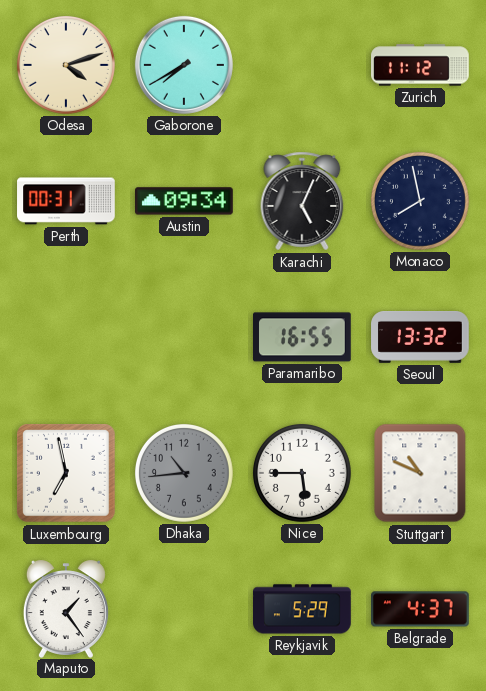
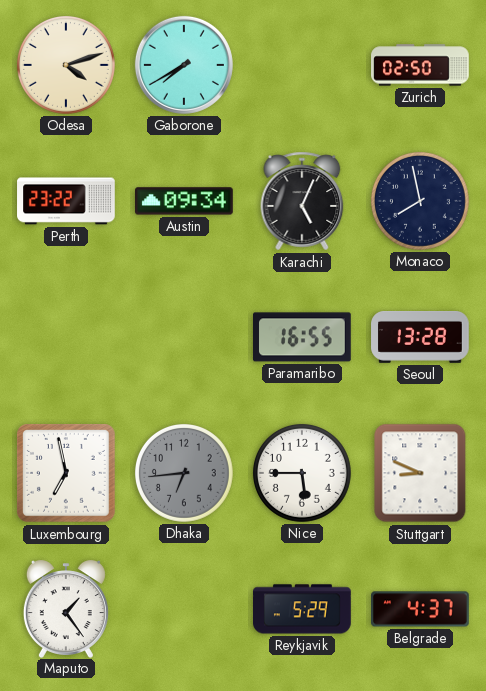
Zurich: 11:12 -> 02:50
Perth: 00:31 -> 23:22
Seoul: 13:32 -> 13:28
Dhaka: 10:44 -> 6:44
Stuttgart: 10:49 -> 8:49
